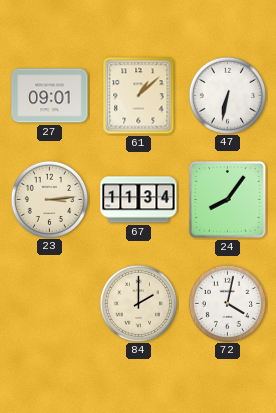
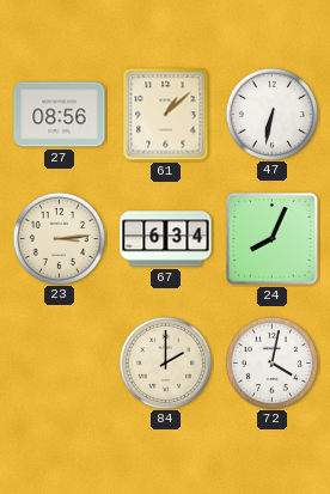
27: 09:01 -> 08:56
67: 11:34 -> 6:34
24: 8:06 -> 8:04
